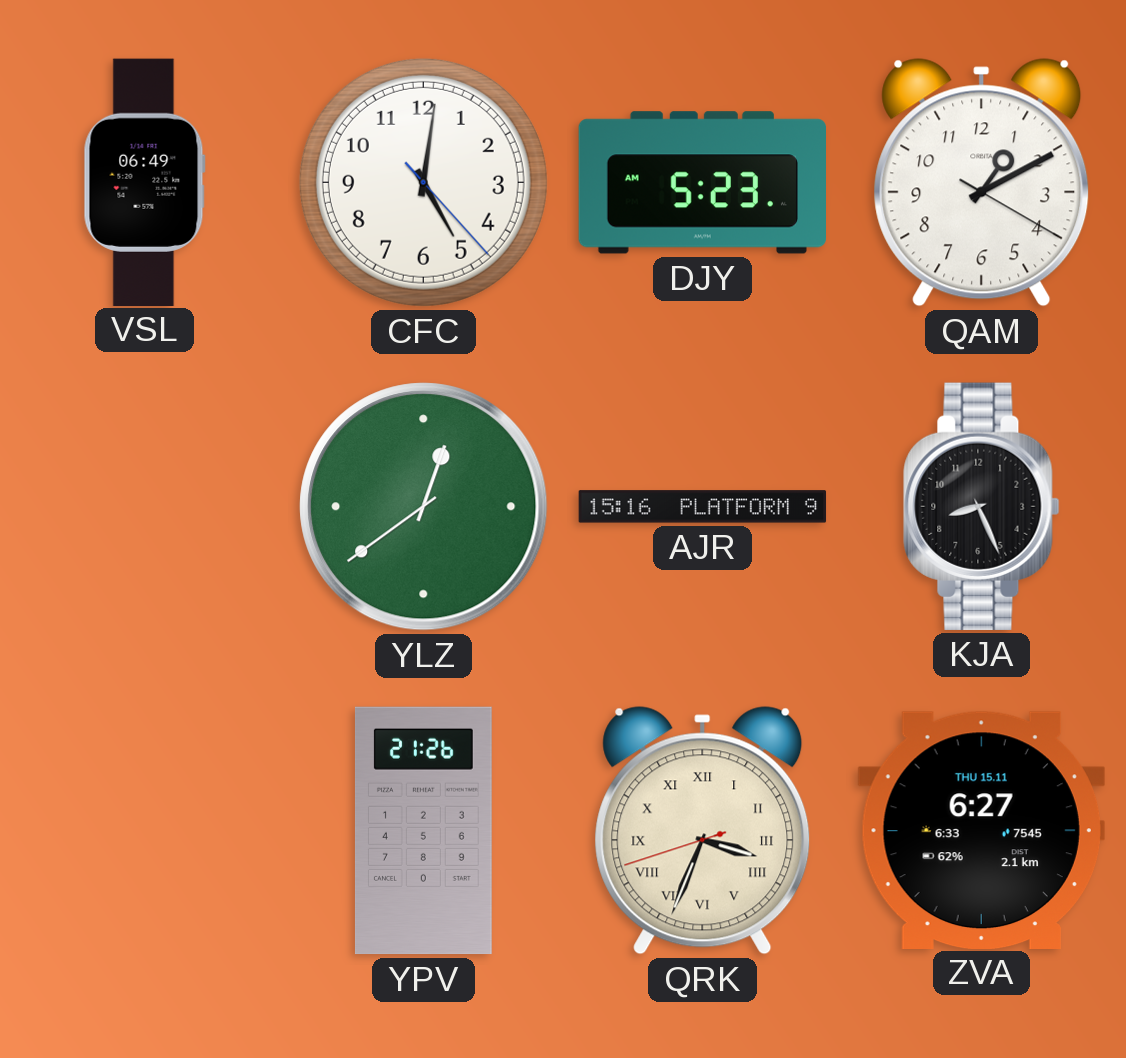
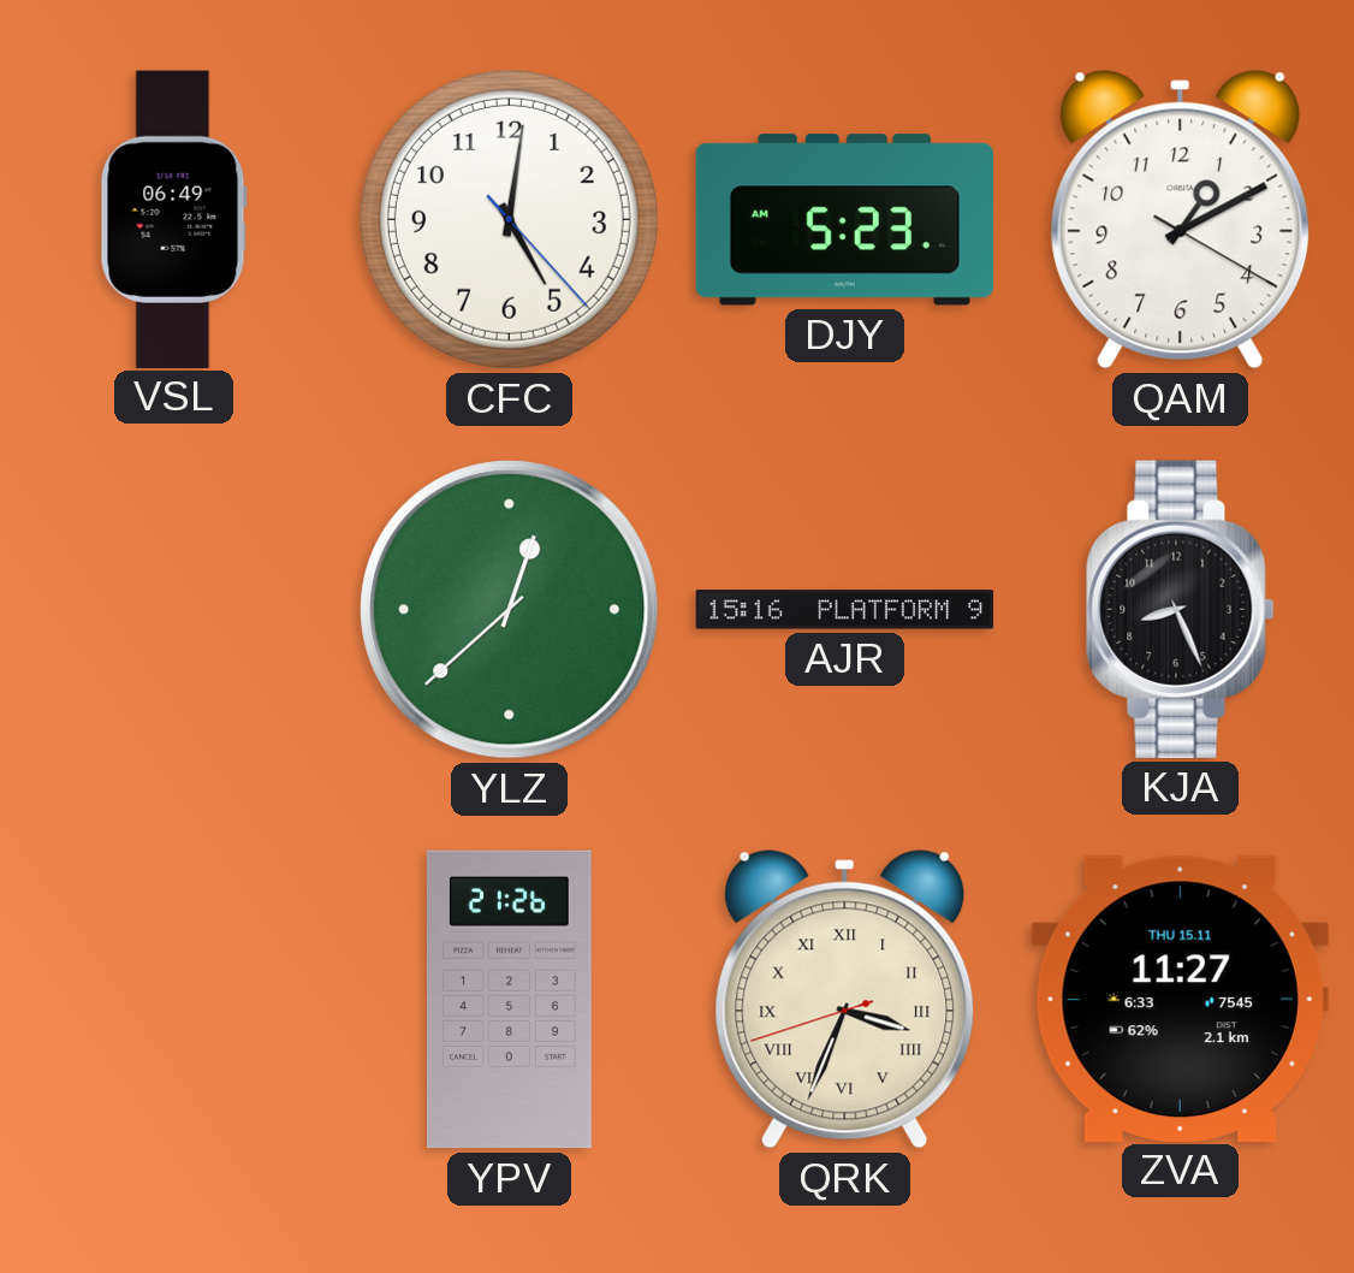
YLZ: 12:39 -> 12:38
ZVA: 6:27 -> 11:27
